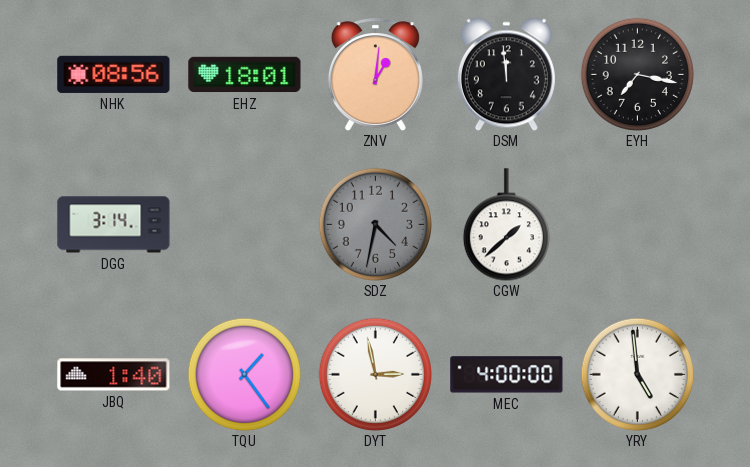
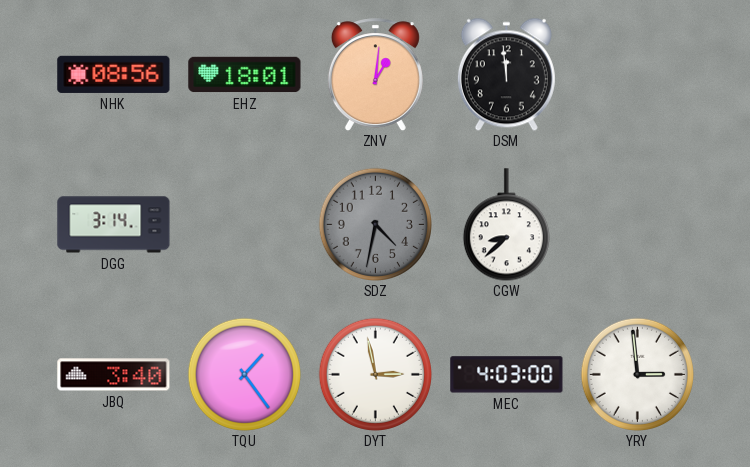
EYH: 7:17 -> none
CGW: 1:38 -> 8:38
JBQ: 1:40 -> 3:40
MEC: 4:00 -> 4:03
YRY: 4:59 -> 2:59
